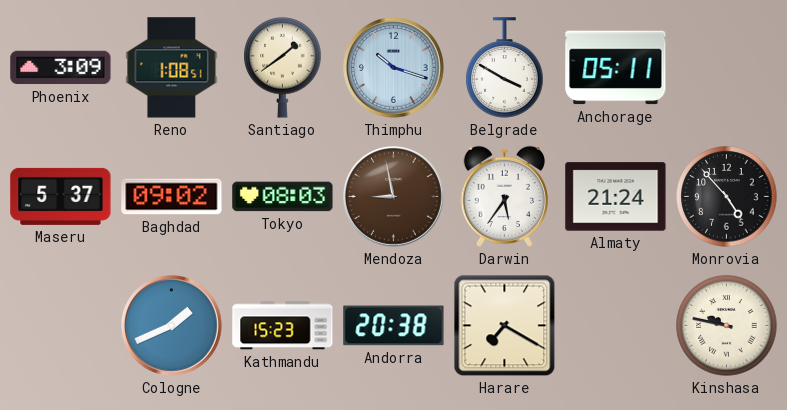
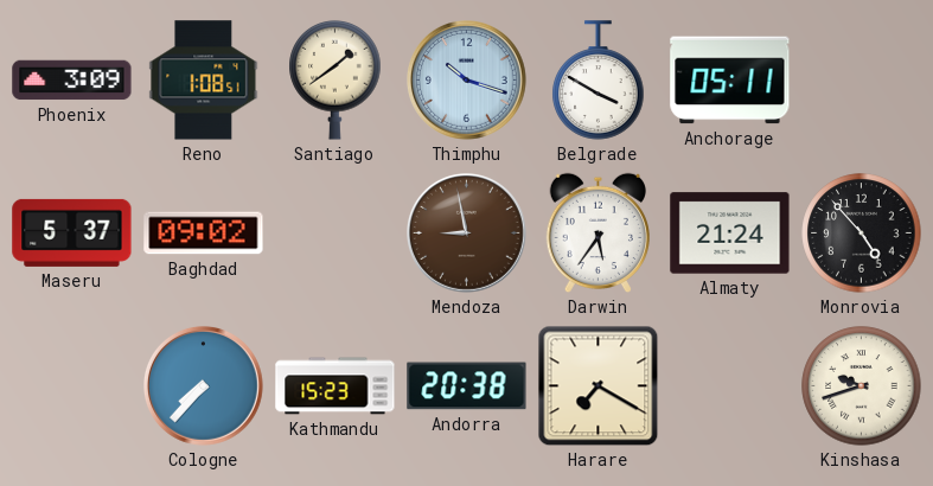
Tokyo: 08:03 -> none
Cologne: 1:41 -> 7:37
Kinshasa: 9:47 -> 9:42
